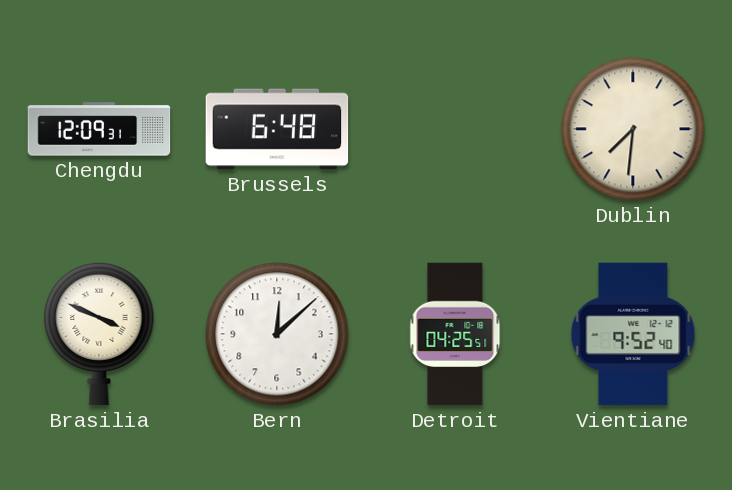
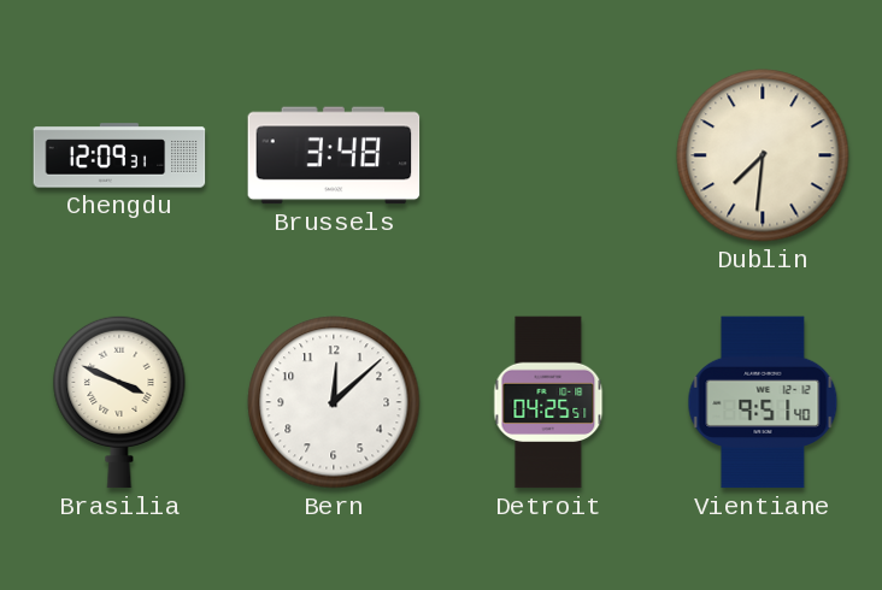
Brussels: 6:48 -> 3:48
Vientiane: 9:52 -> 9:51
